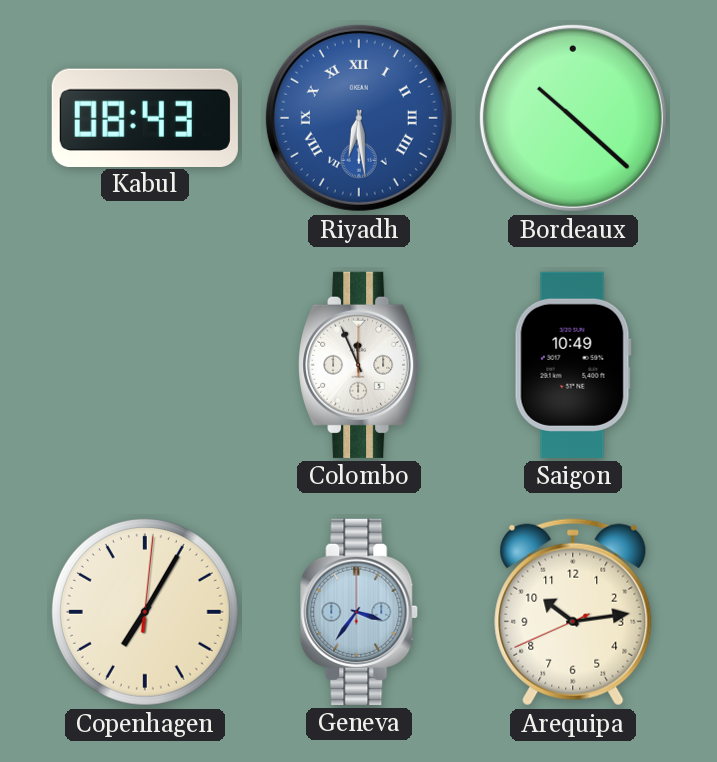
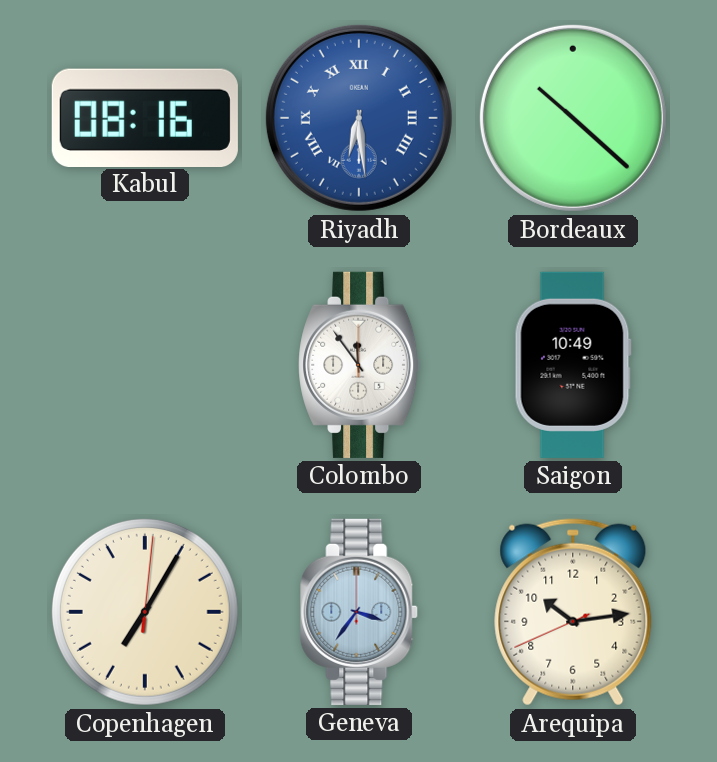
Kabul: 08:43 -> 08:16
Colombo: 11:56 -> 11:54
